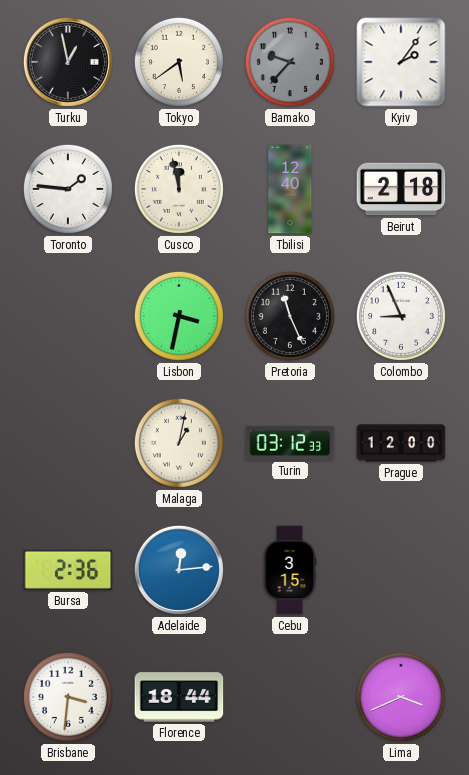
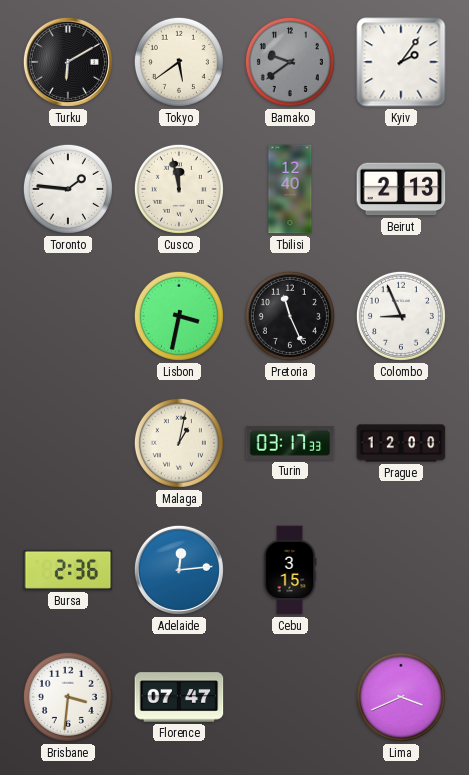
Turku: 12:58 -> 6:10
Bamako: 9:37 -> 9:39
Beirut: 2:18 -> 2:13
Turin: 03:12 -> 03:17
Florence: 18:44 -> 07:47
